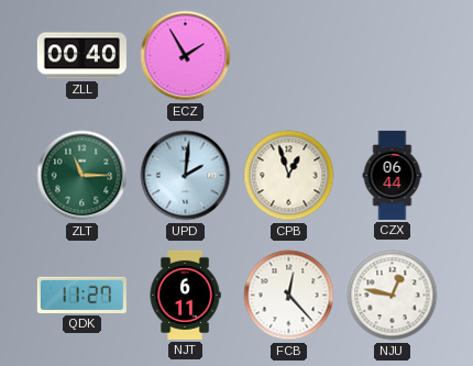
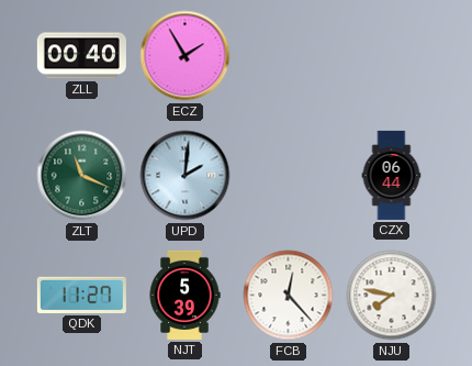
ZLT: 11:15 -> 11:19
CPB: 12:57 -> none
NJT: 6:11 -> 5:39
NJU: 12:47 -> 7:47
